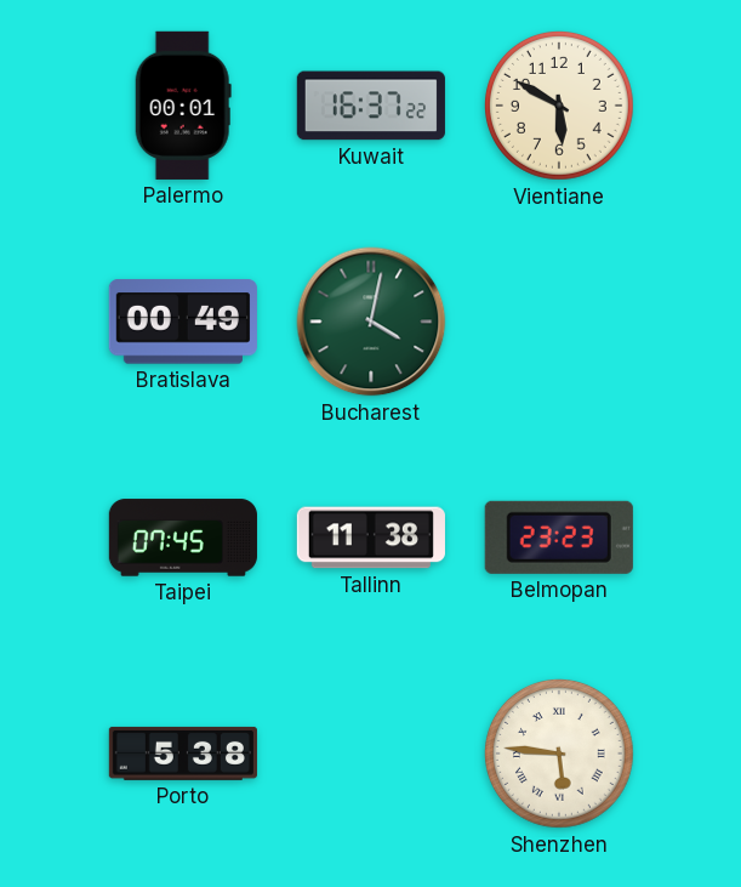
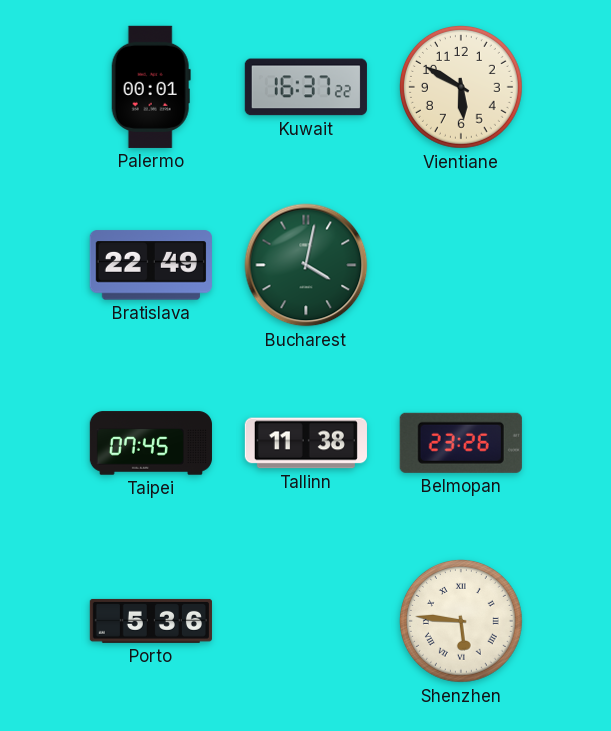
Bratislava: 00:49 -> 22:49
Belmopan: 23:23 -> 23:26
Porto: 5:38 -> 5:36
